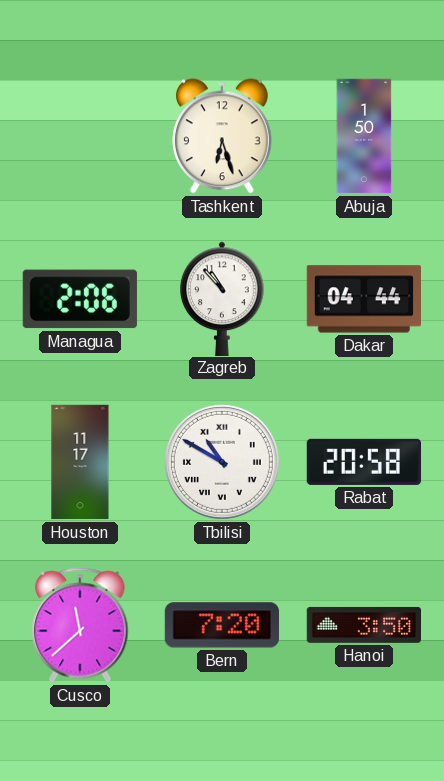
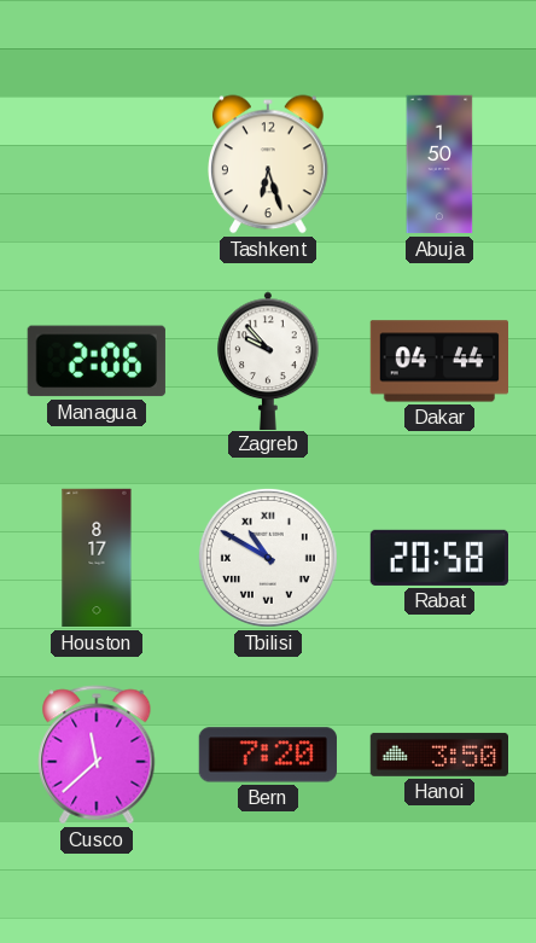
Zagreb: 10:53 -> 9:53
Houston: 11:17 -> 8:17
